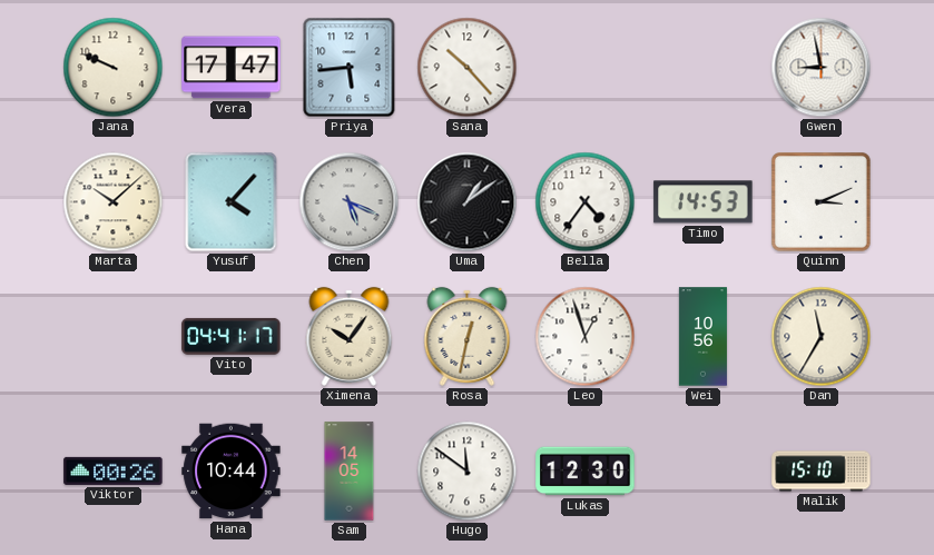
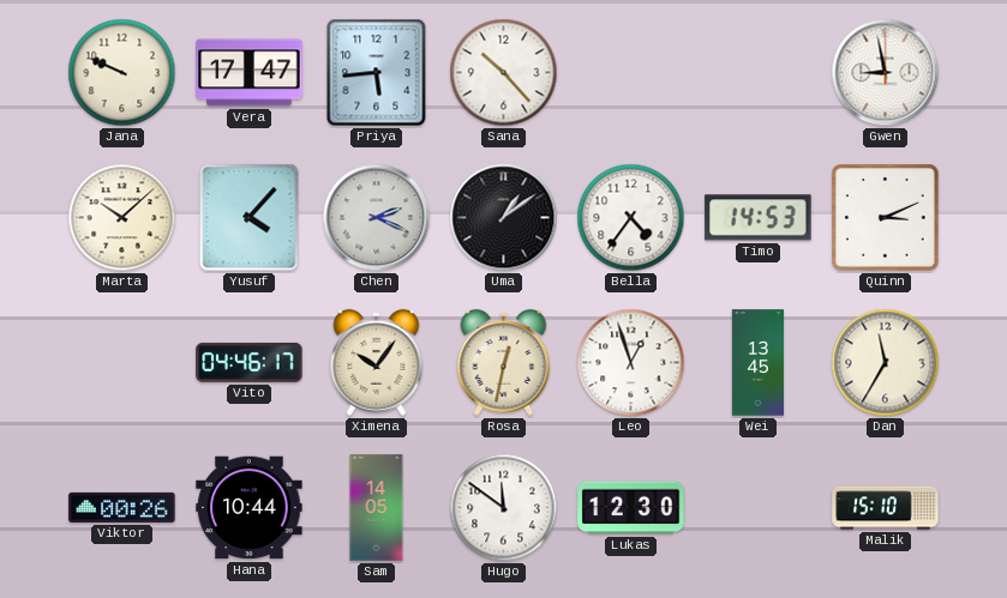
Chen: 5:19 -> 2:19
Vito: 04:41 -> 04:46
Wei: 10:56 -> 13:45
